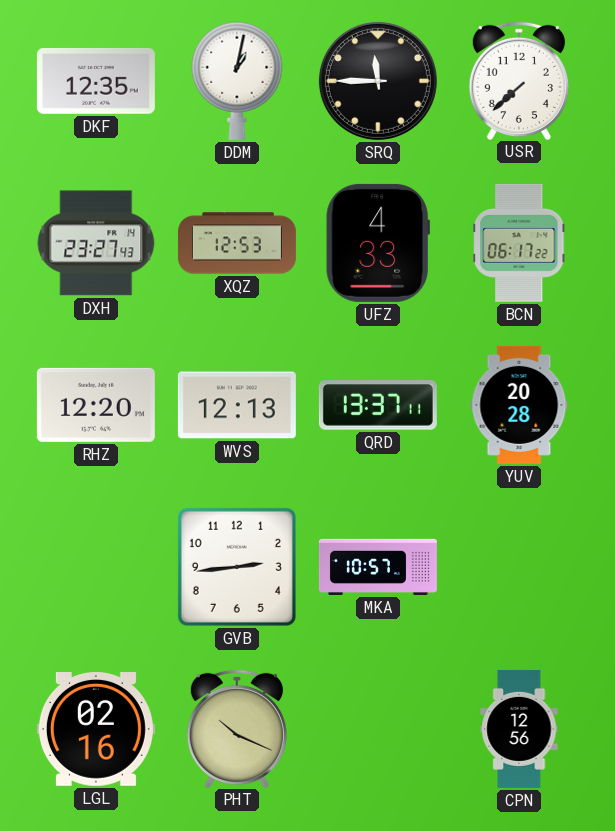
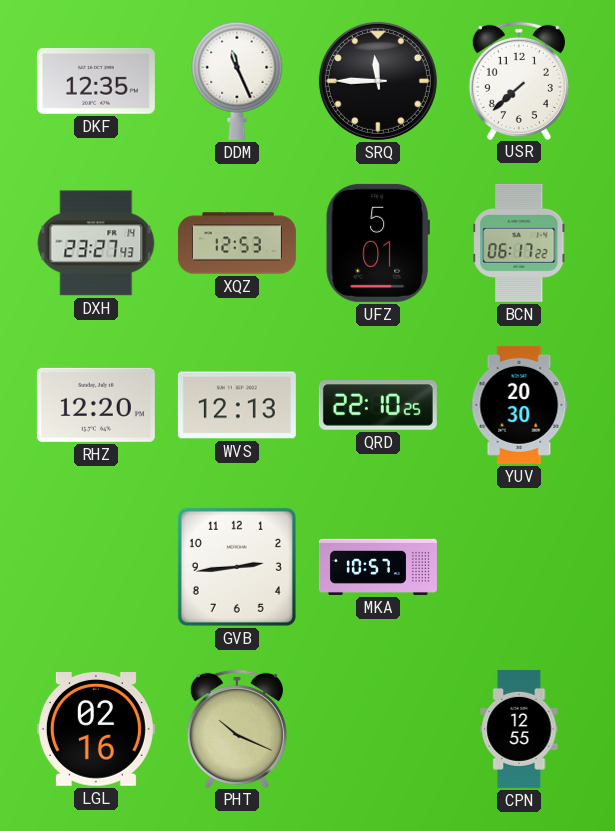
DDM: 1:02 -> 11:26
UFZ: 4:33 -> 5:01
QRD: 13:37 -> 22:10
YUV: 20:28 -> 20:30
CPN: 12:56 -> 12:55
